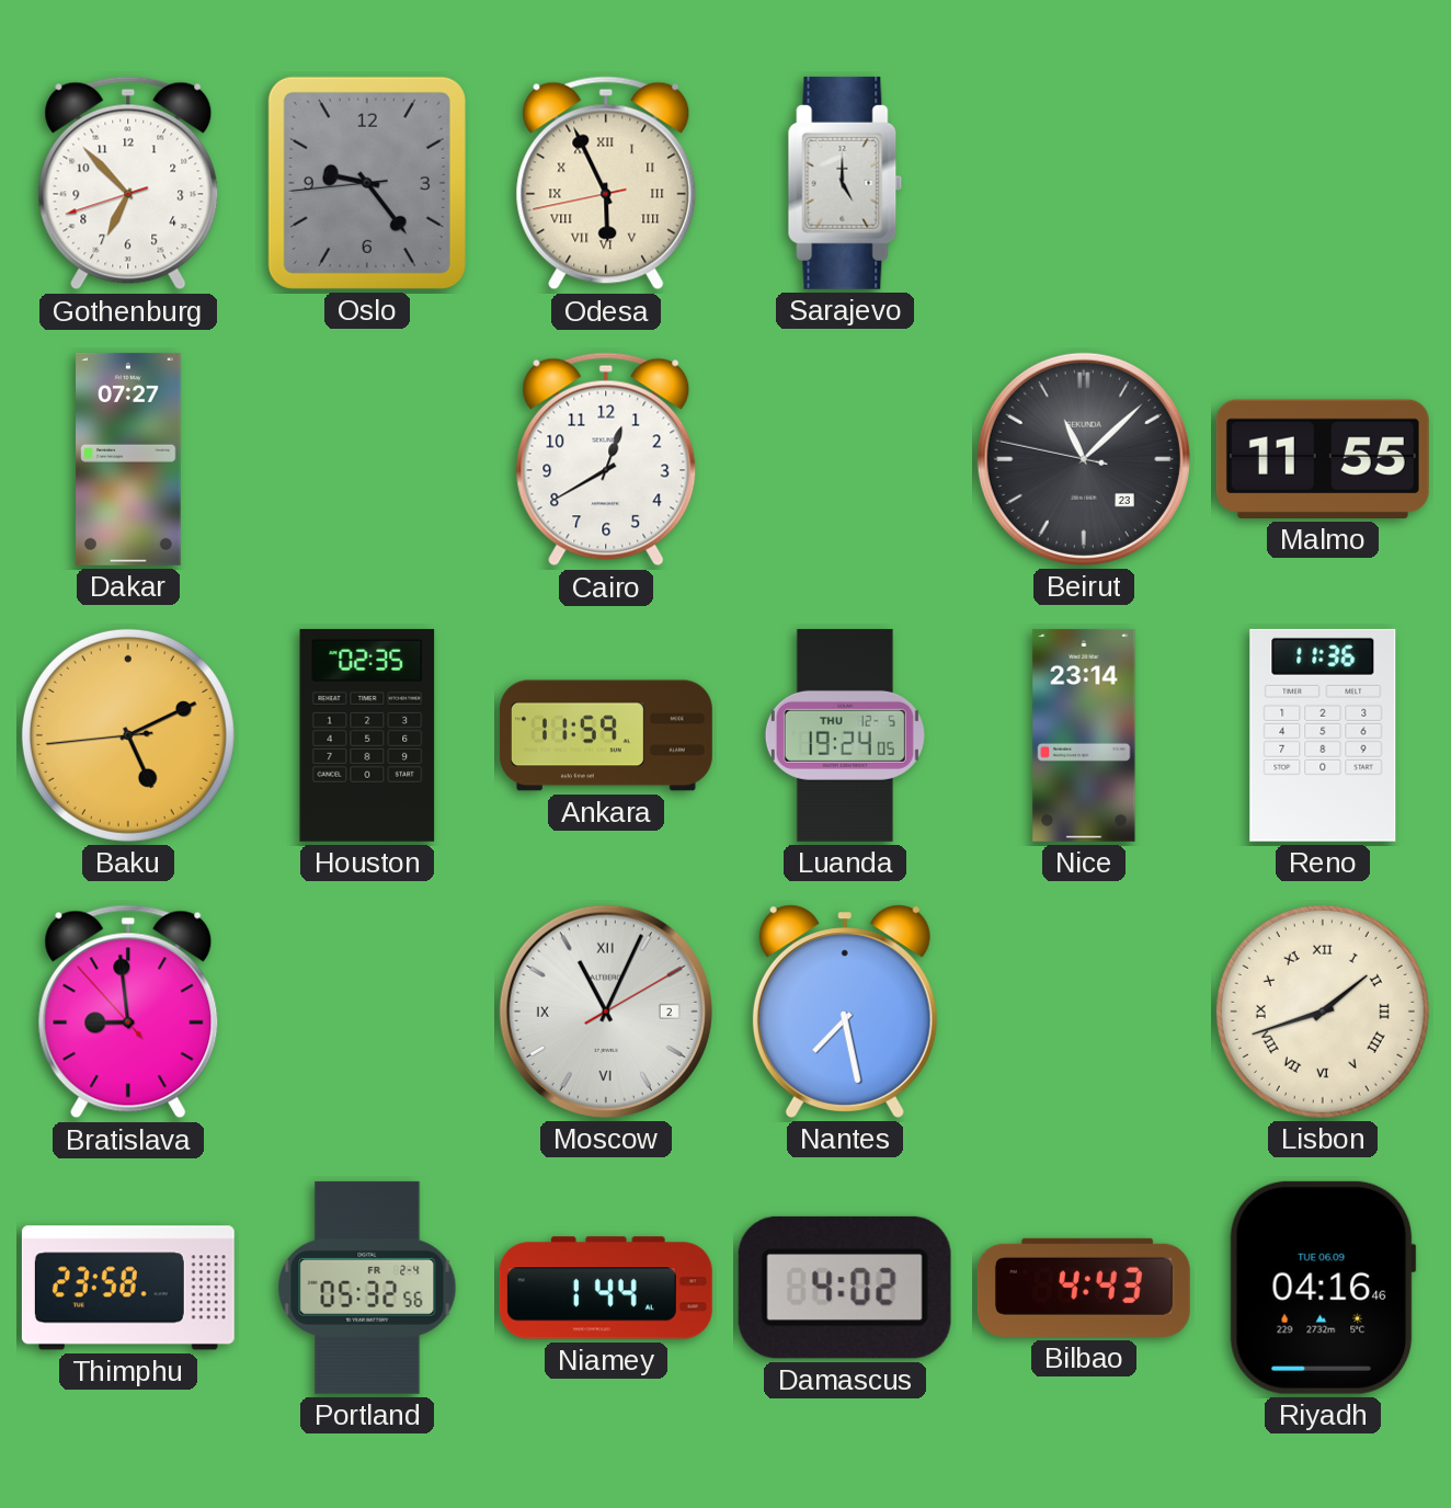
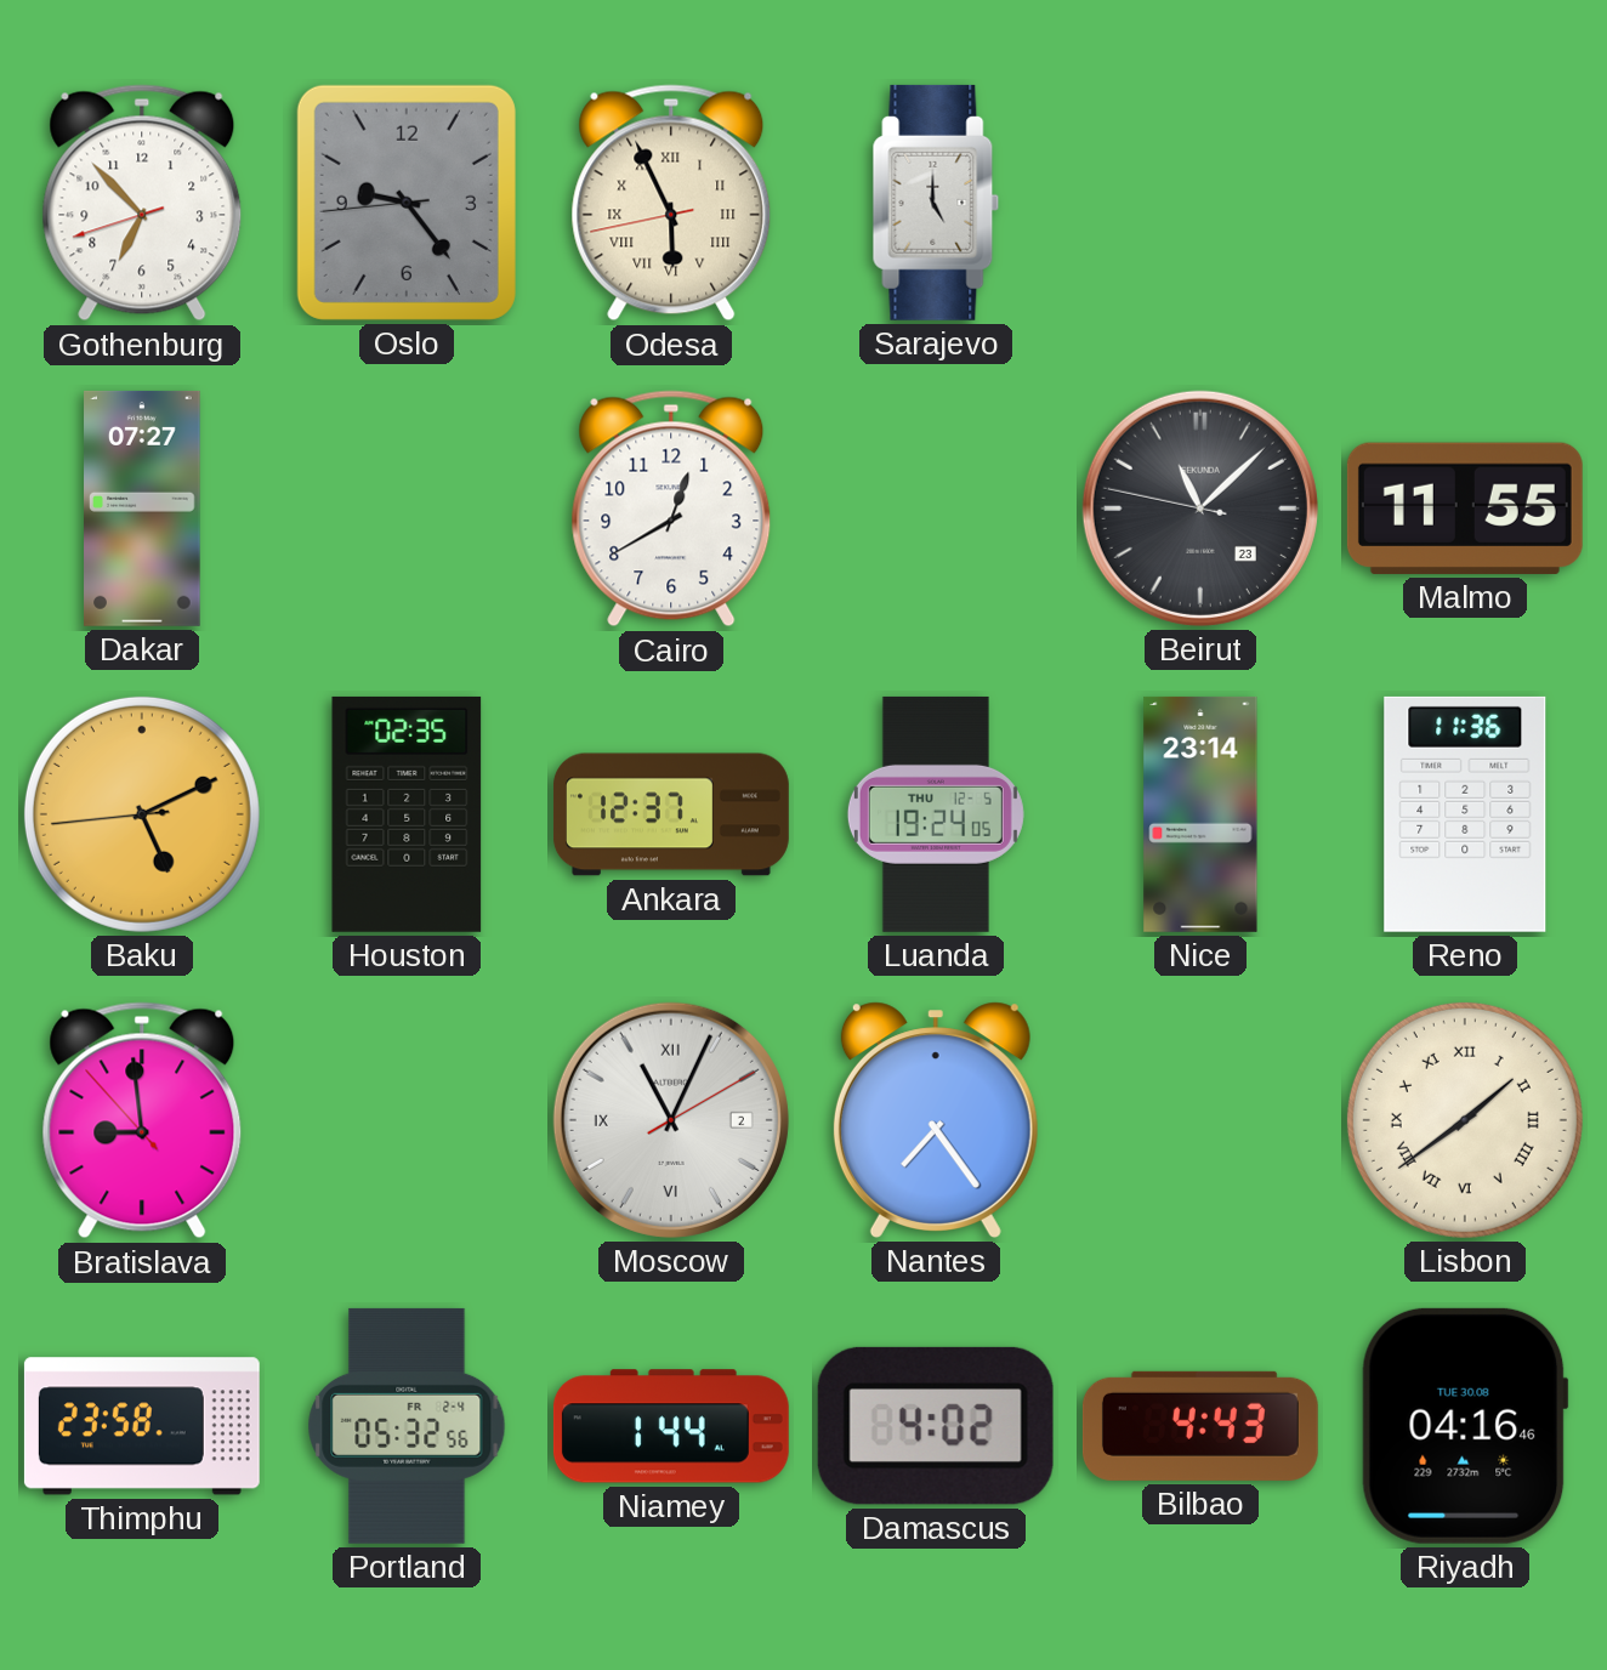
Ankara: 11:59 -> 12:37
Nantes: 7:28 -> 7:24
Lisbon: 1:42 -> 1:39
Riyadh date: TUE 06.09 -> TUE 30.08
